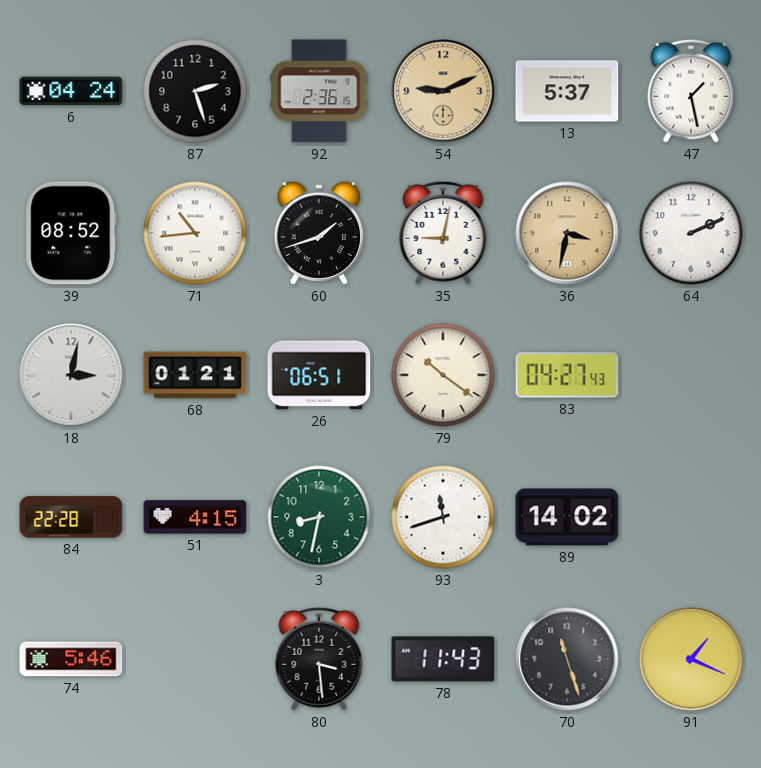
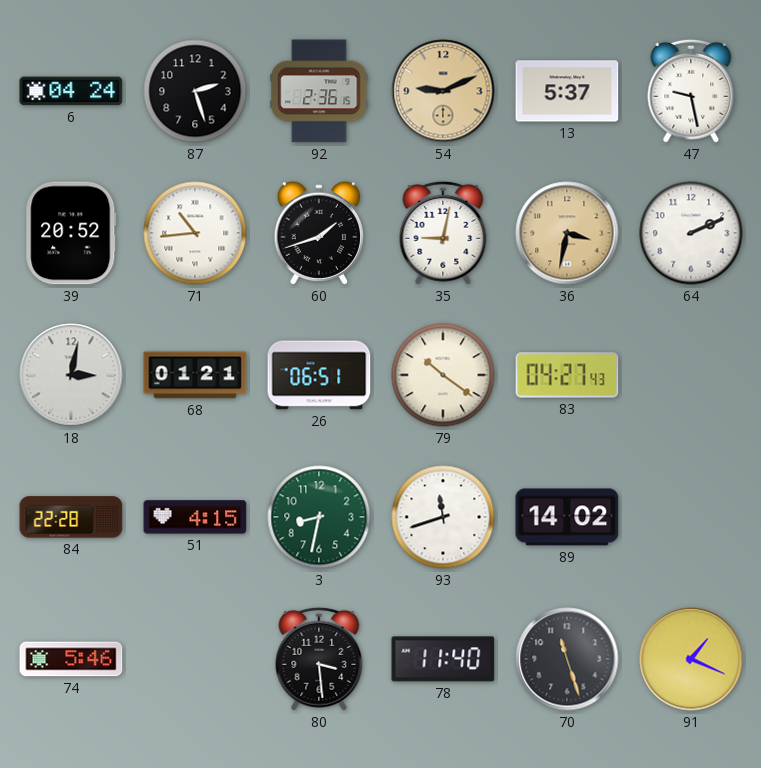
47: 1:28 -> 9:28
39: 08:52 -> 20:52
78: 11:43 -> 11:40
